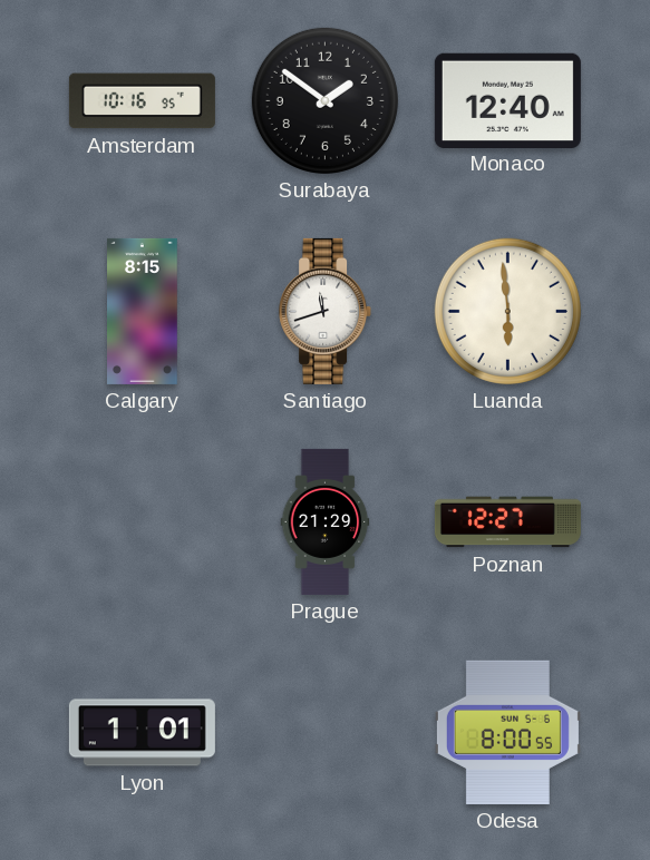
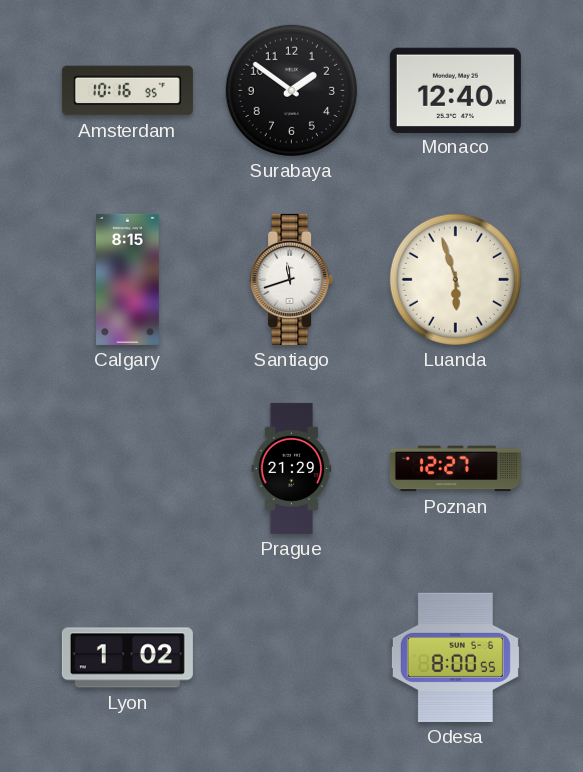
Luanda: 5:59 -> 5:57
Lyon: 1:01 -> 1:02
